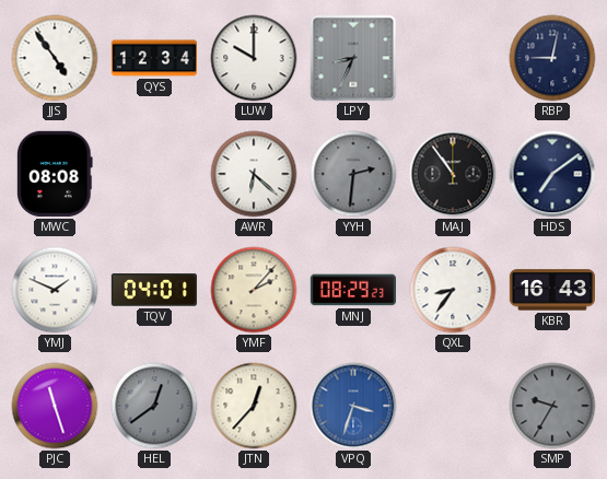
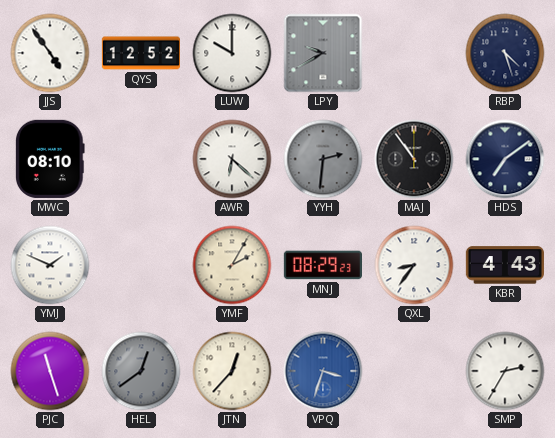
QYS: 12:34 -> 12:52
LPY: 8:34 -> 9:40
RBP: 9:02 -> 4:27
MWC: 08:08 -> 08:10
TQV: 04:01 -> none
YMF: 2:07 -> 2:05
KBR: 16:43 -> 4:43
SMP: 9:35 -> 2:35
SMP dial: grey -> white
